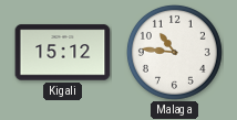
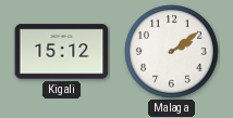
Malaga: 10:46 -> 2:09
